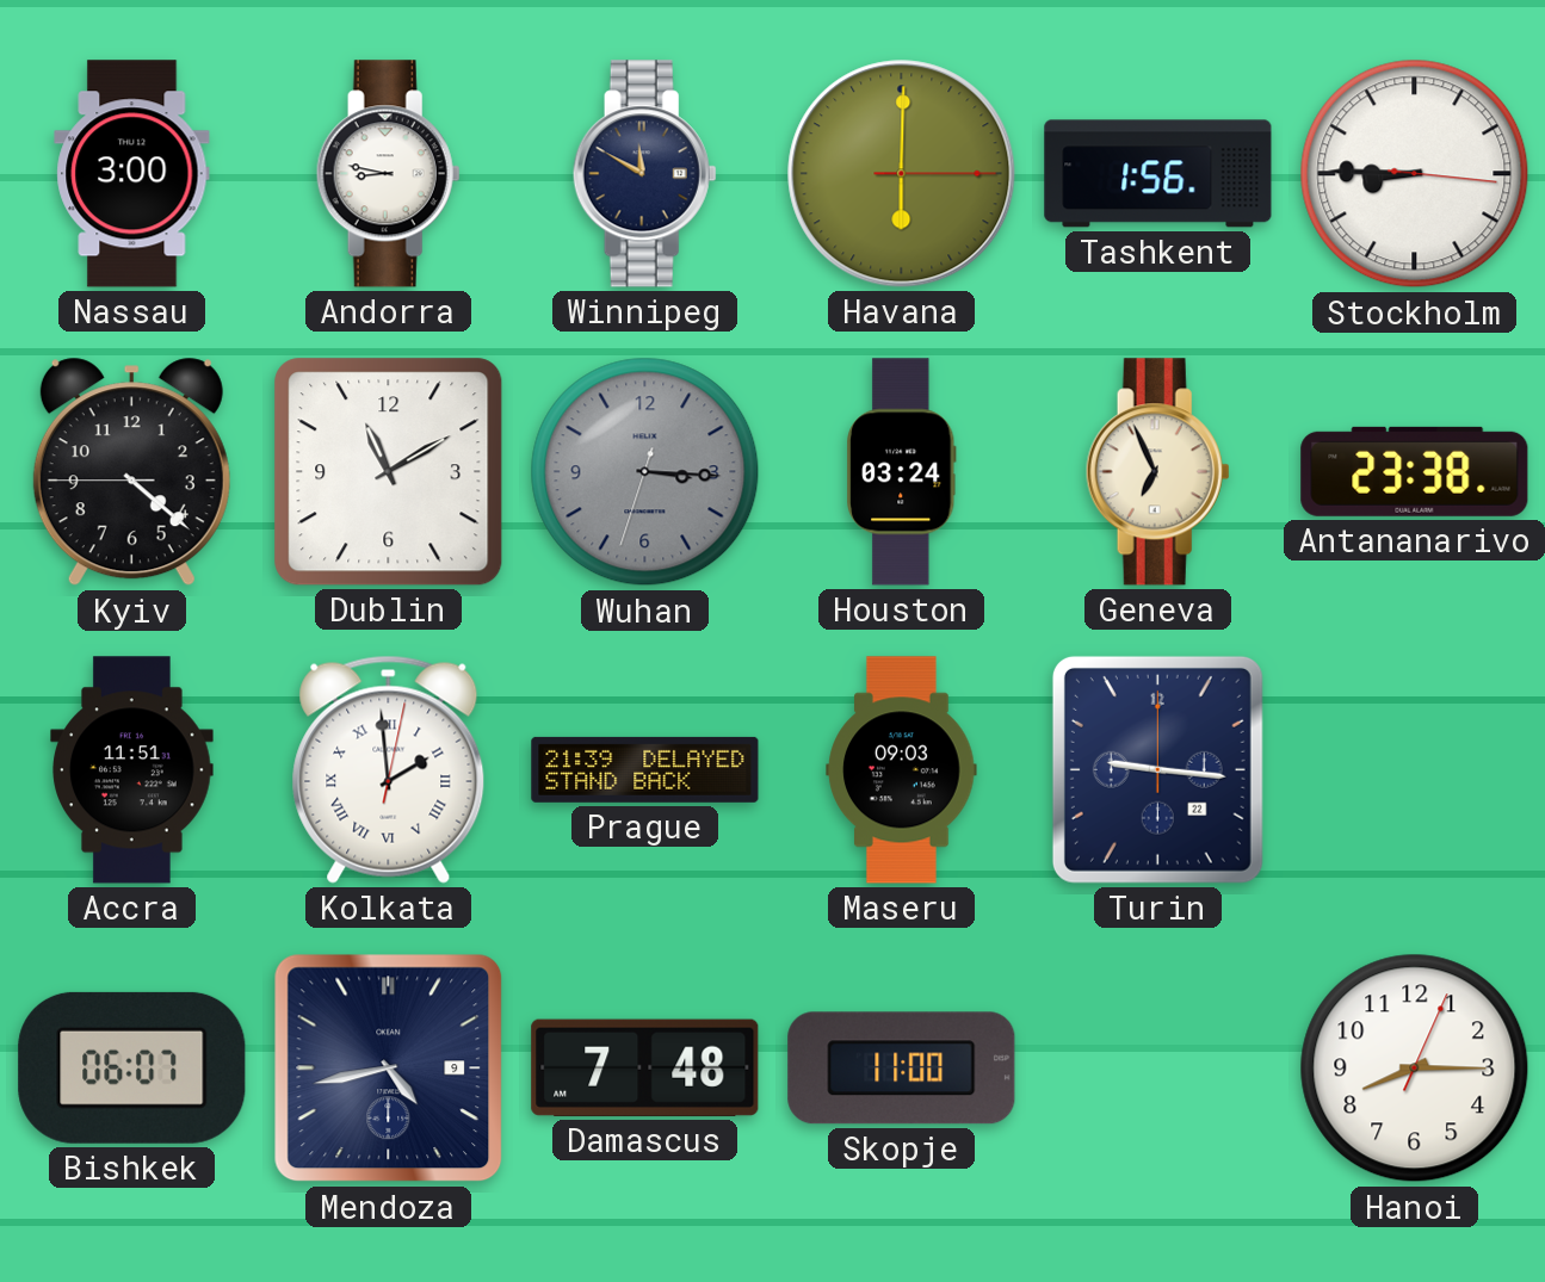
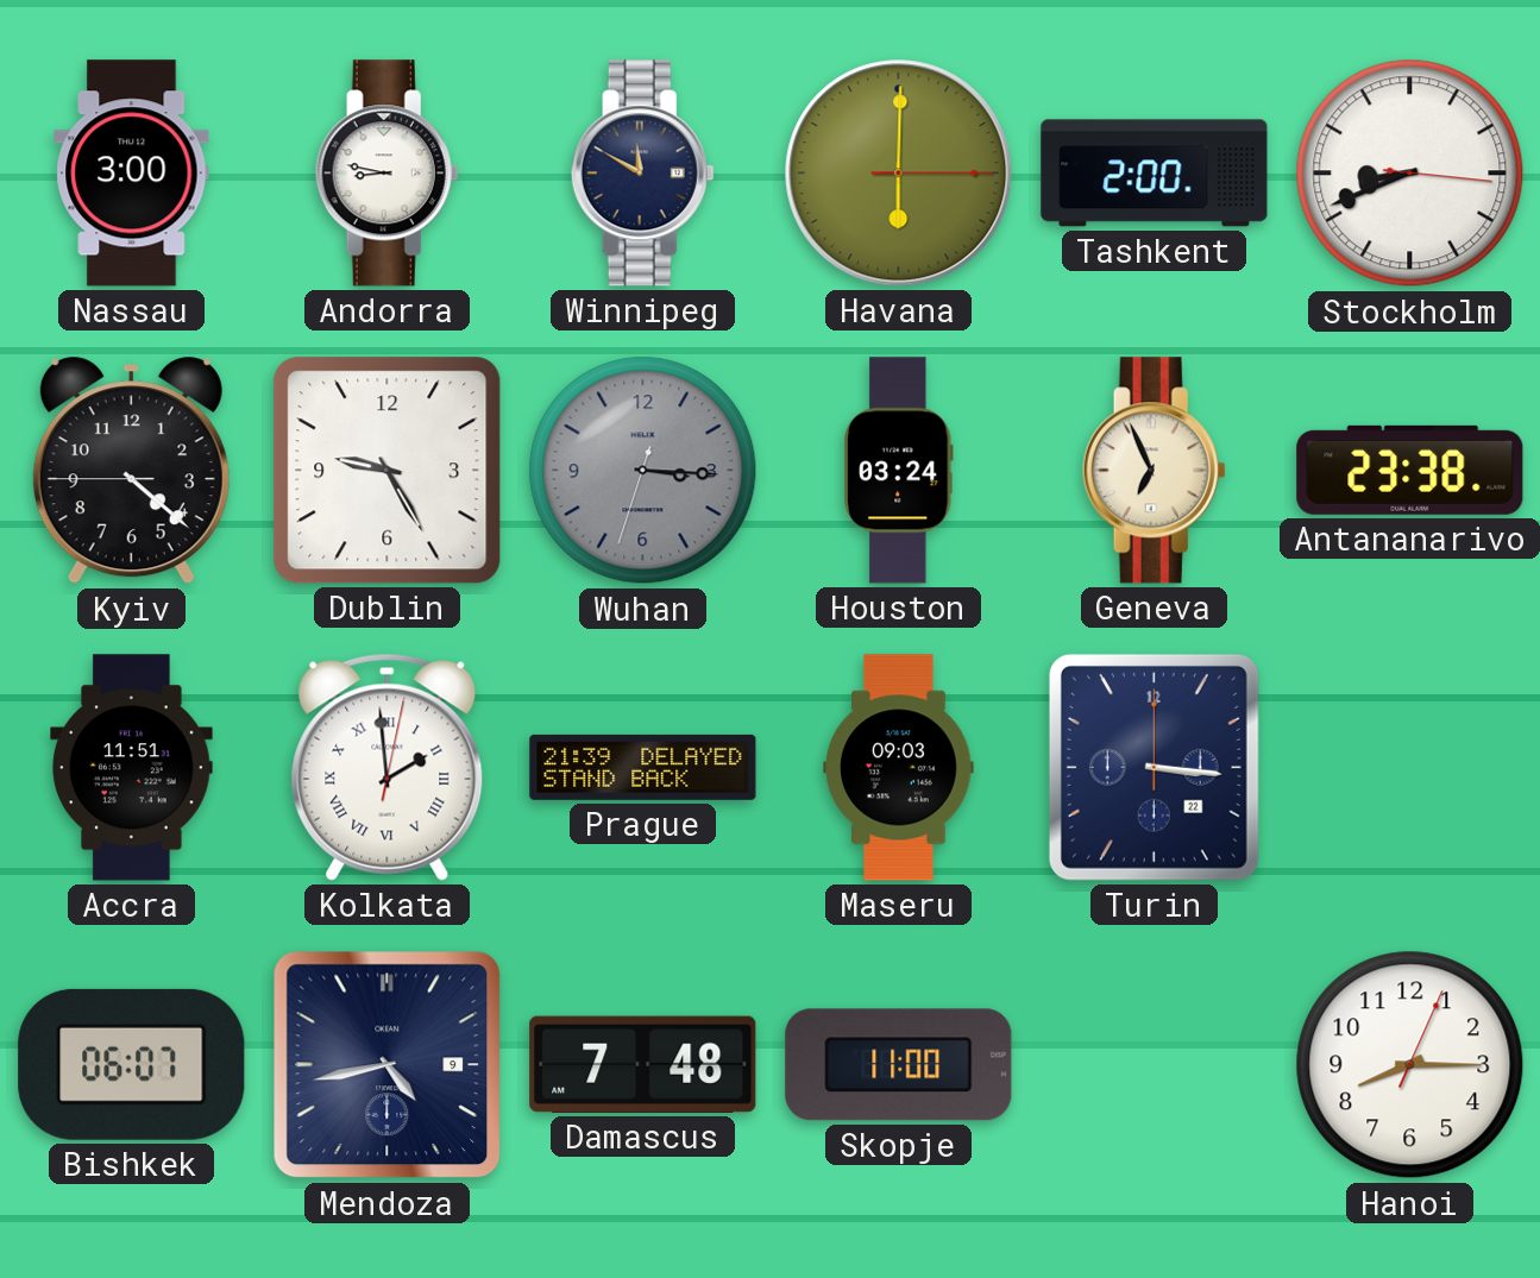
Tashkent: 1:56 -> 2:00
Stockholm: 8:45 -> 8:41
Dublin: 11:10 -> 9:25
Turin: 9:16 -> 3:16
